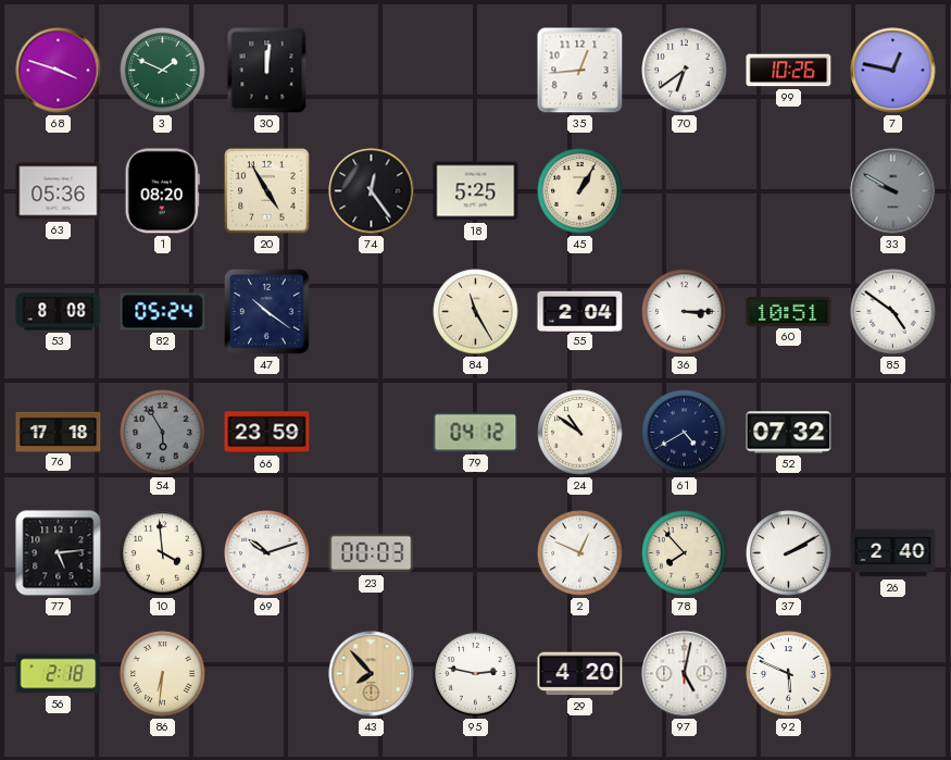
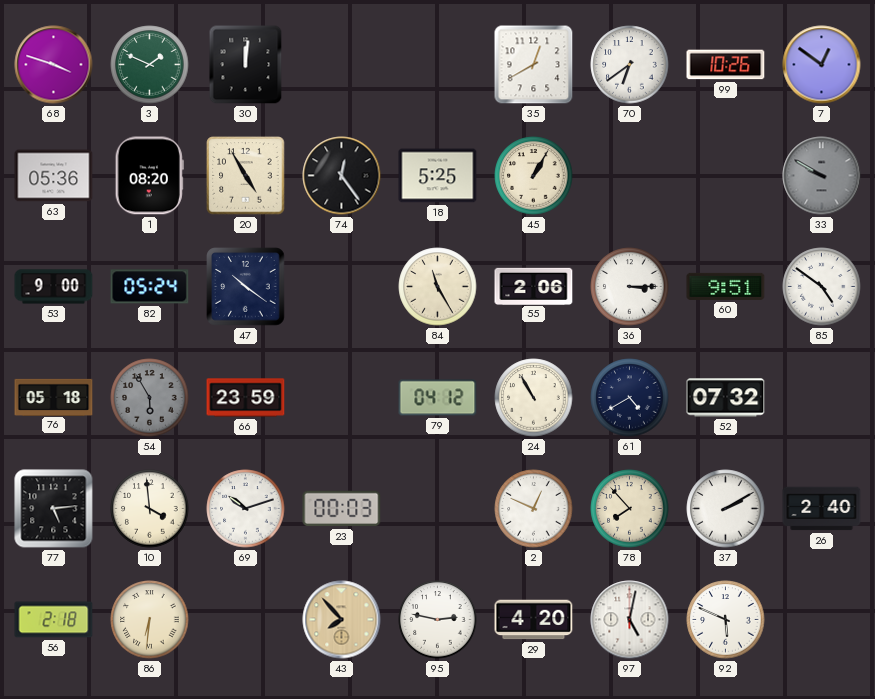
35: 12:44 -> 12:40
7: 12:47 -> 12:51
53: 8:08 -> 9:00
55: 2:04 -> 2:06
60: 10:51 -> 9:51
76: 17:18 -> 05:18
24: 10:51 -> 10:55
